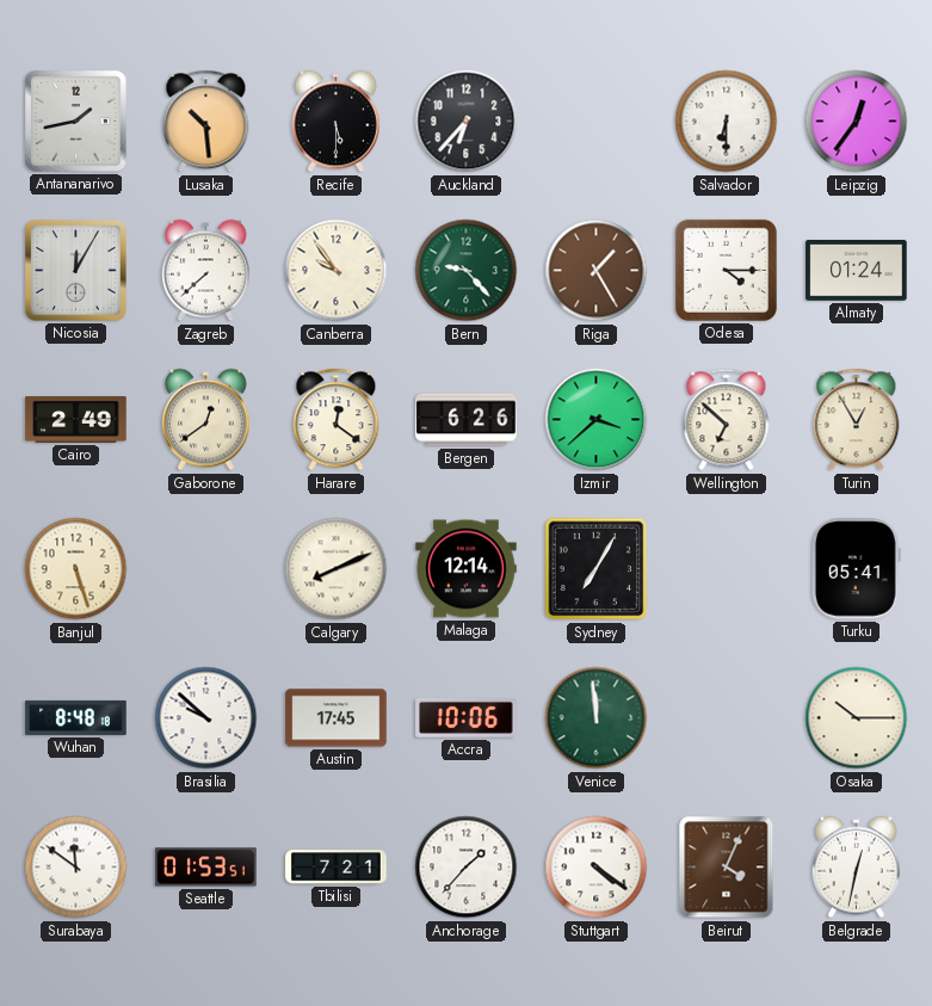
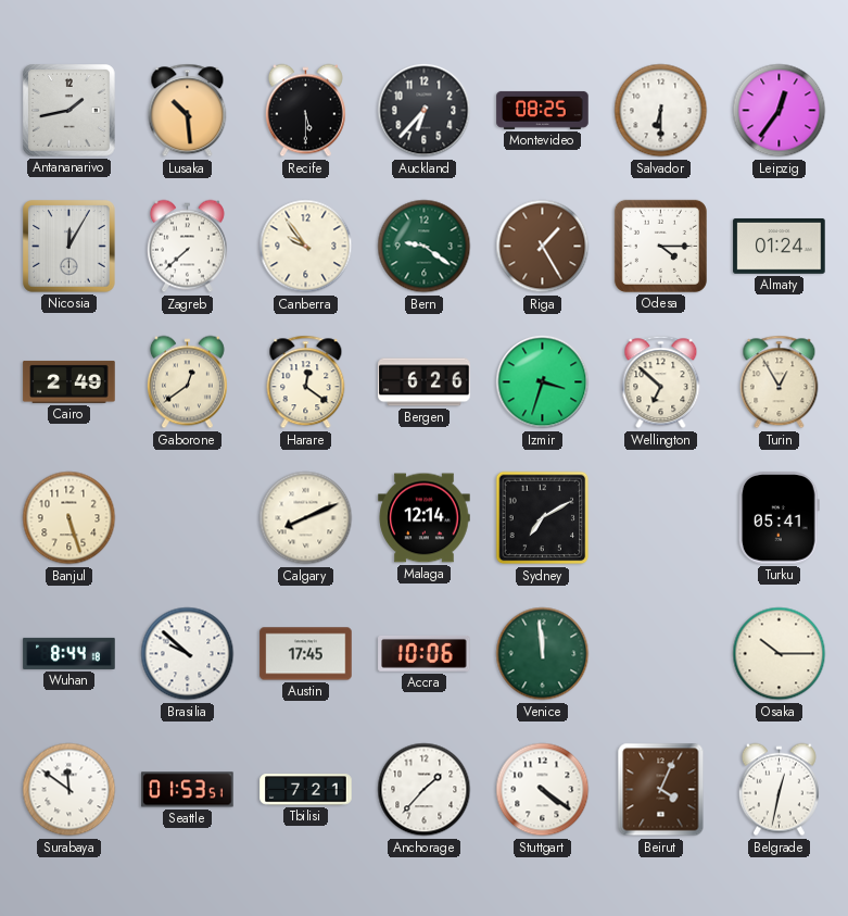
Montevideo: none -> 08:25
Bern: 9:23 -> 9:21
Izmir: 3:38 -> 3:33
Sydney: 7:05 -> 7:10
Wuhan: 8:48 -> 8:44
